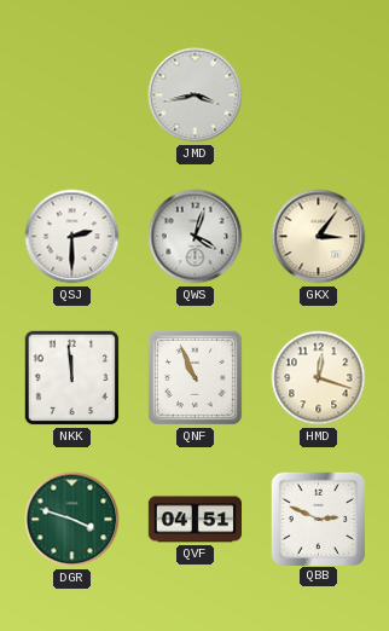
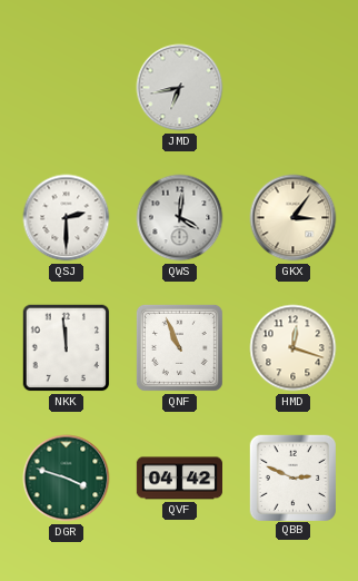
JMD: 3:43 -> 6:43
QWS: 4:03 -> 4:01
QVF: 04:51 -> 04:42
